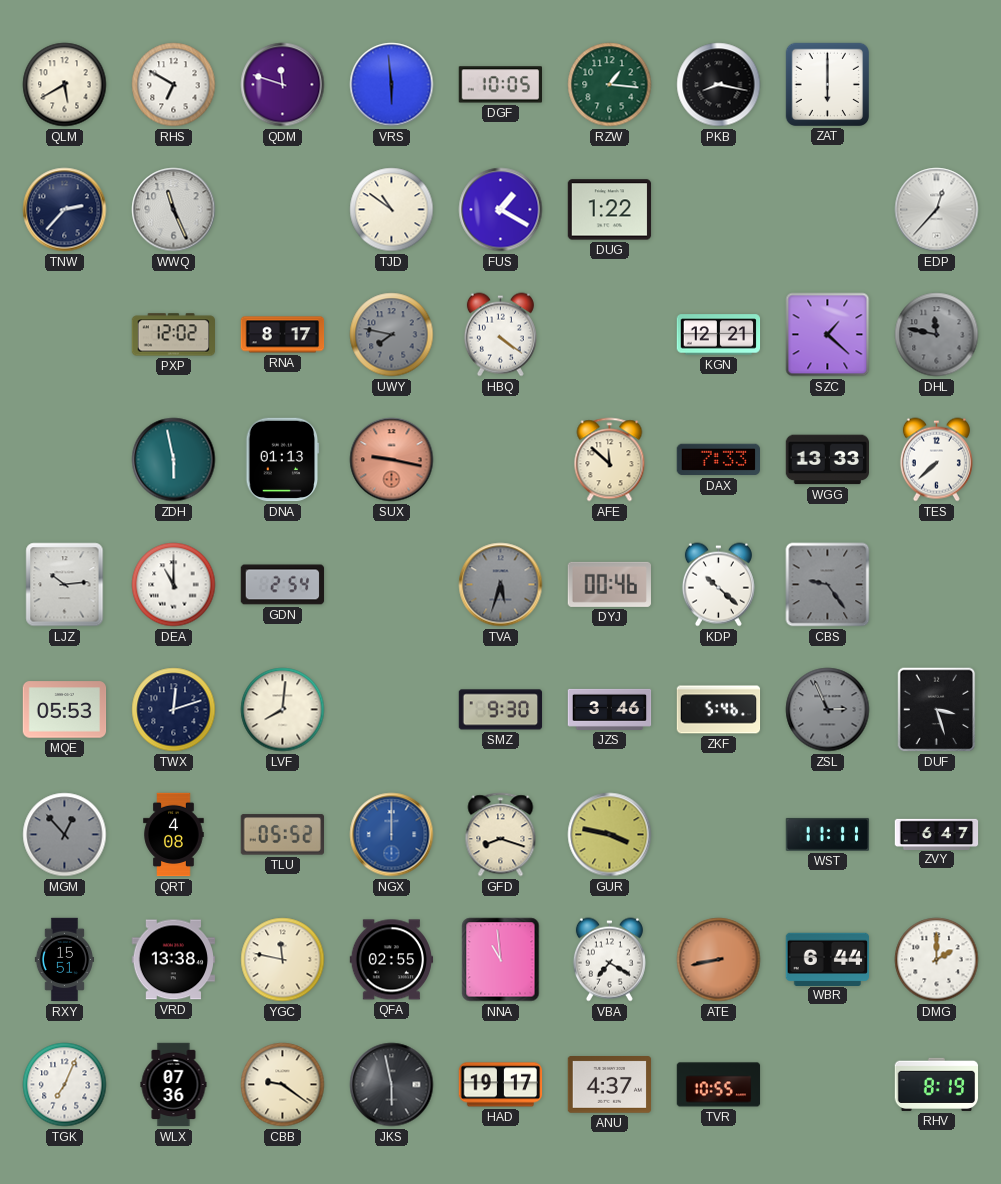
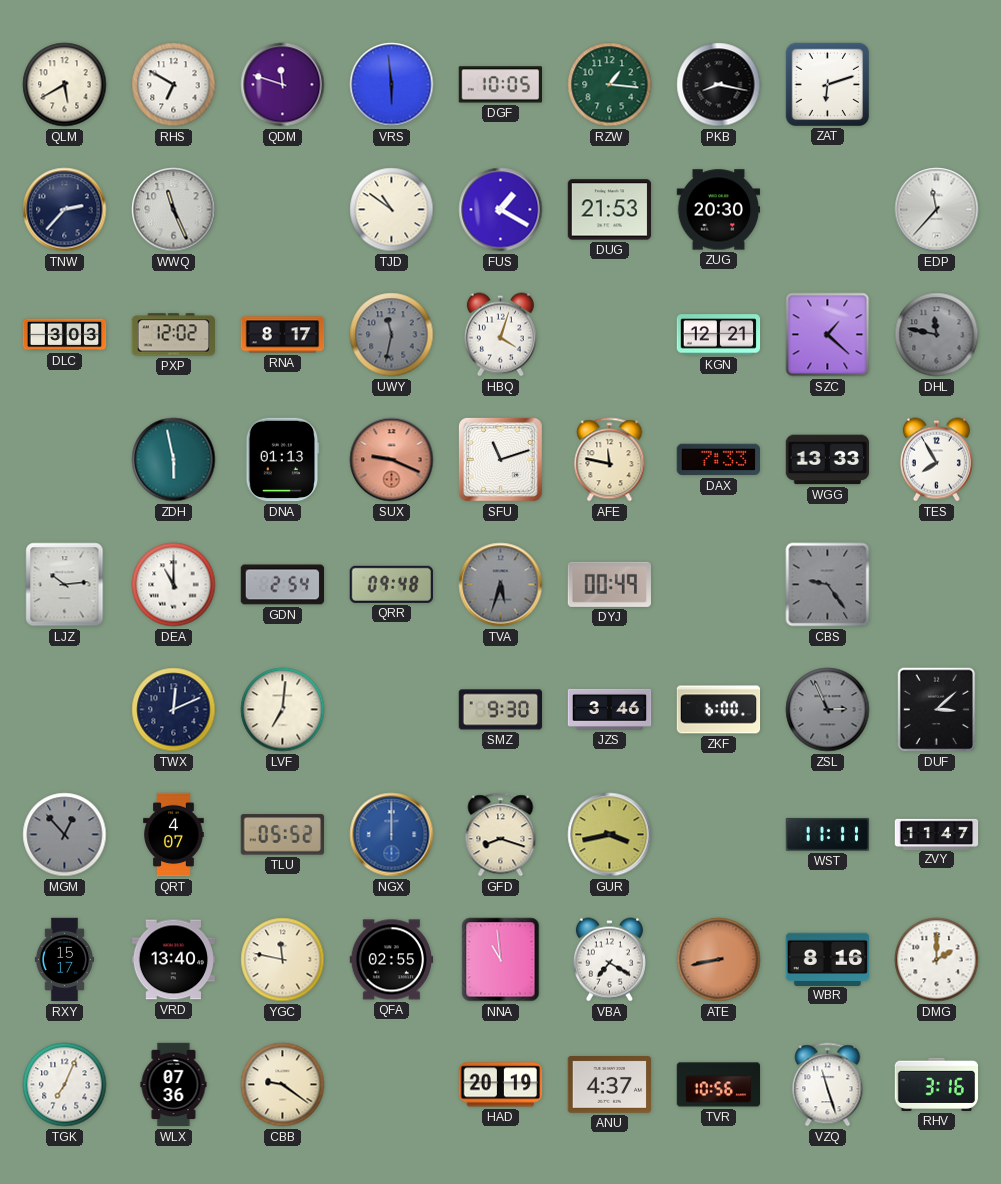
ZAT: 6:00 -> 6:12
DUG: 1:22 -> 21:53
ZUG: none -> 20:30
EDP: 12:37 -> 11:37
DLC: none -> 3:03
UWY: 7:47 -> 11:32
HBQ: 4:21 -> 4:03
SUX: 9:17 -> 9:19
SFU: none -> 11:12
AFE: 11:52 -> 11:47
TES: 7:38 -> 7:55
QRR: none -> 09:48
DYJ: 00:46 -> 00:49
KDP: 10:22 -> none
MQE: 05:53 -> none
TWX: 12:12 -> 12:11
LVF: 8:01 -> 7:01
ZKF: 5:46 -> 6:00
DUF: 3:27 -> 3:08
QRT: 4:08 -> 4:07
GUR: 3:47 -> 3:43
ZVY: 6:47 -> 11:47
RXY: 15:51 -> 15:17
VRD: 13:38 -> 13:40
WBR: 6:44 -> 8:16
JKS: 5:58 -> none
HAD: 19:17 -> 20:19
TVR: 10:55 -> 10:56
VZQ: none -> 11:27
RHV: 8:19 -> 3:16
